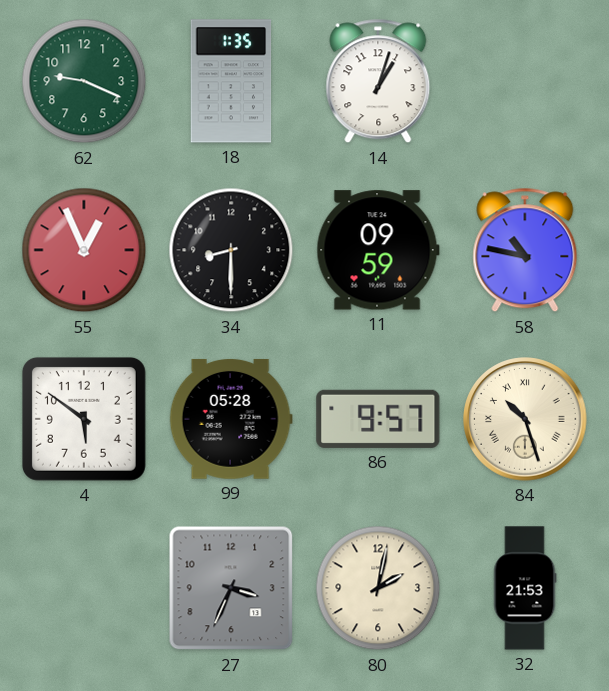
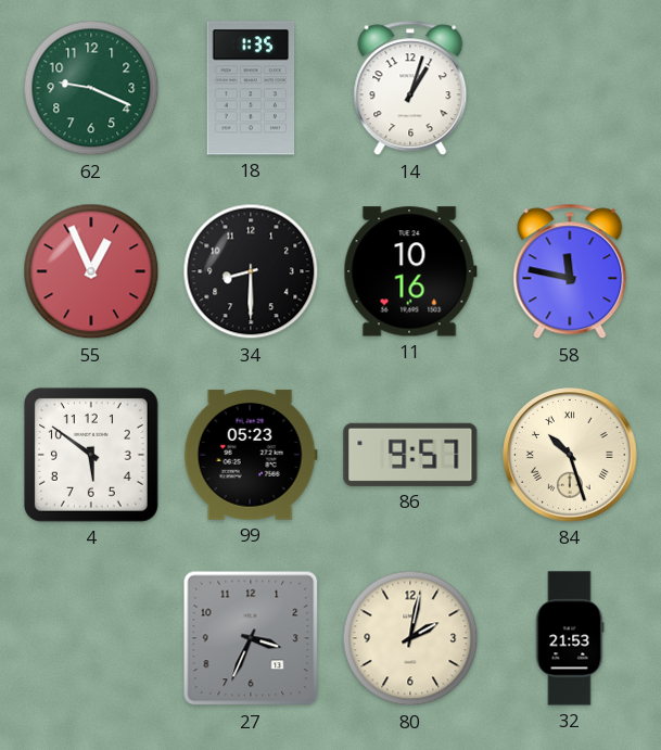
11: 09:59 -> 10:16
58: 10:47 -> 11:47
99: 05:28 -> 05:23
